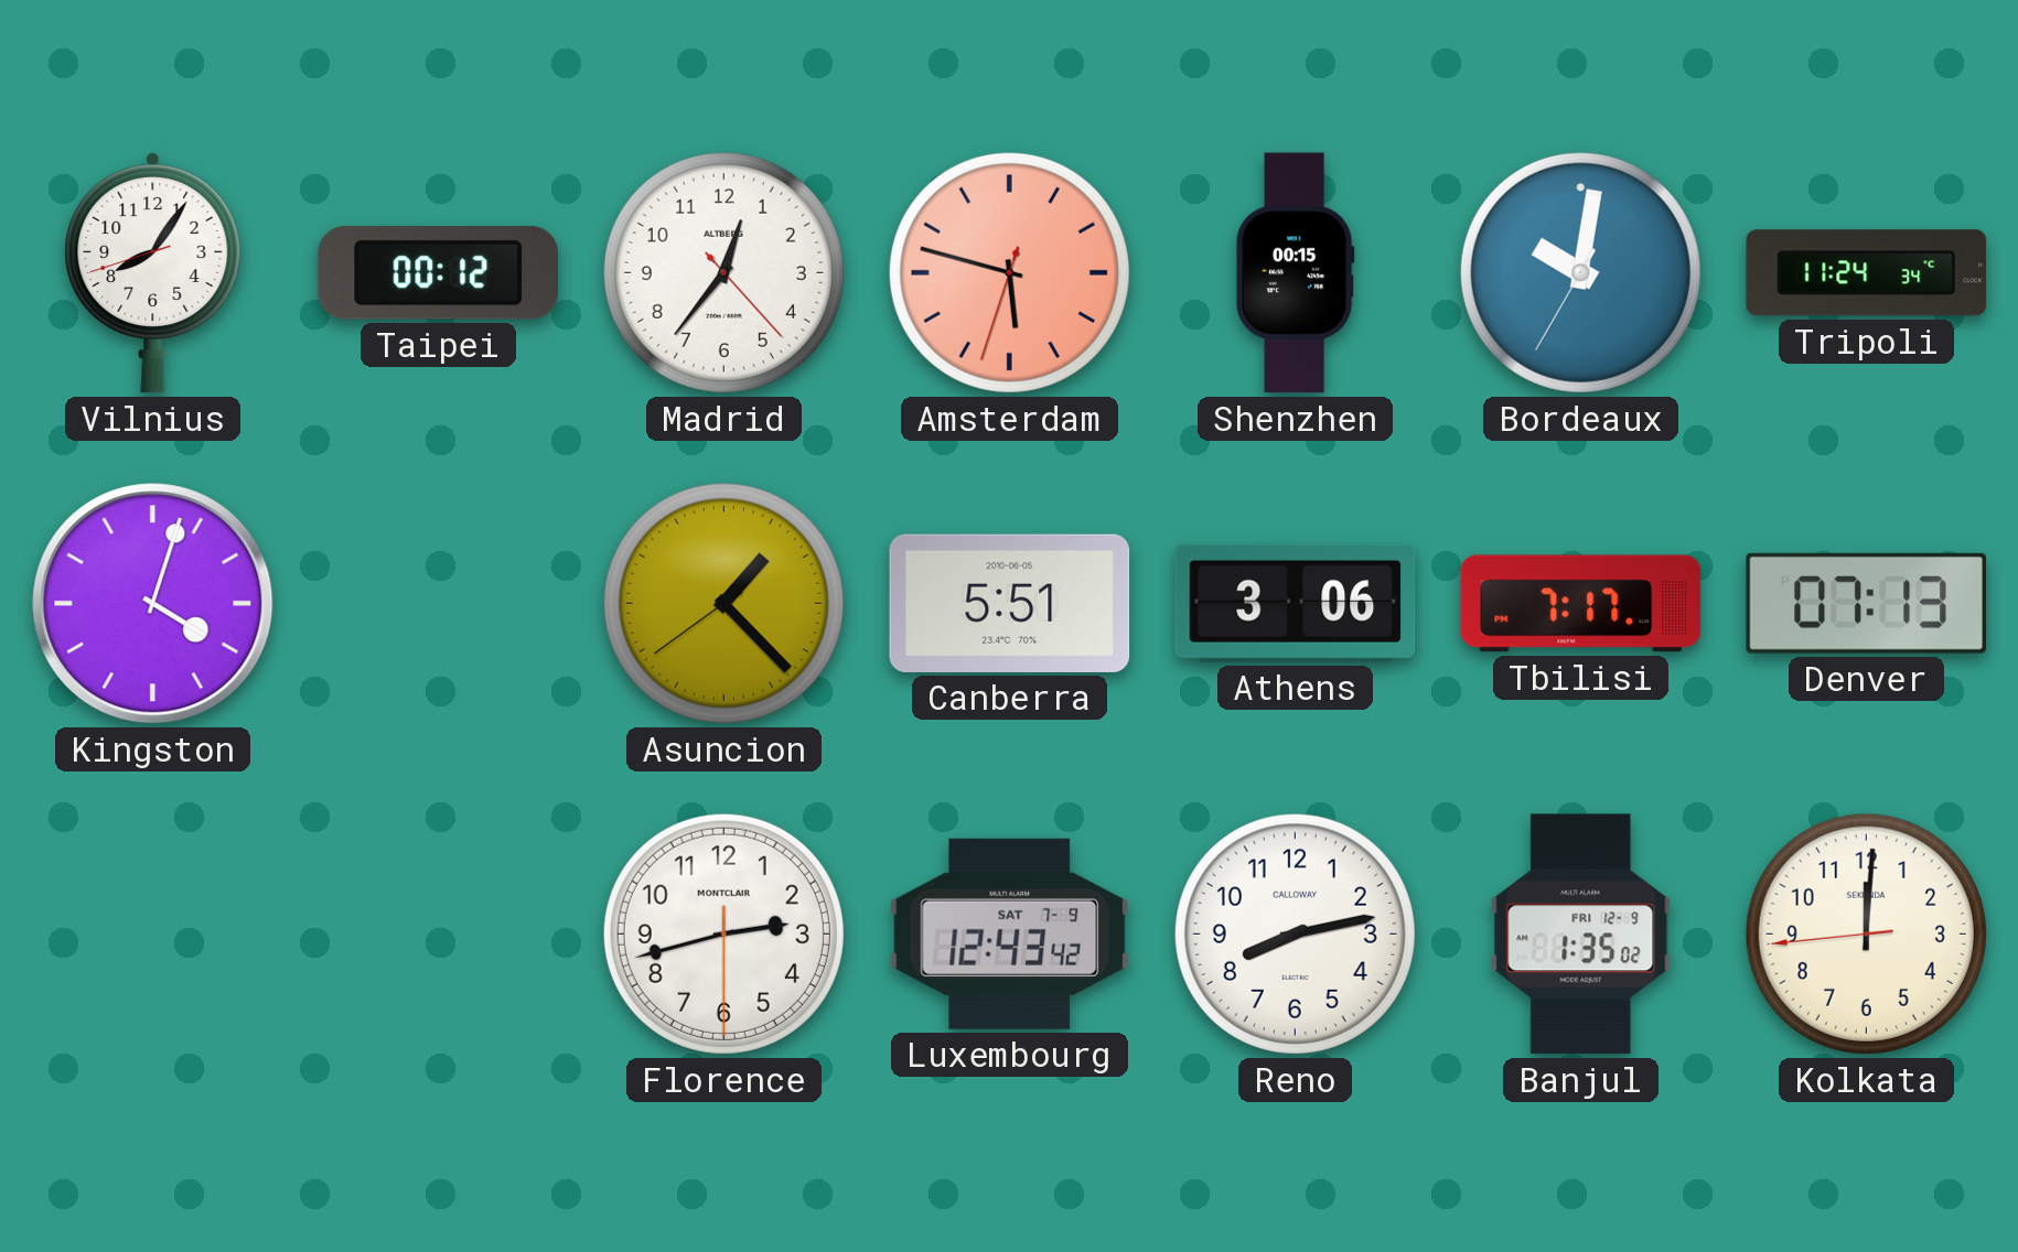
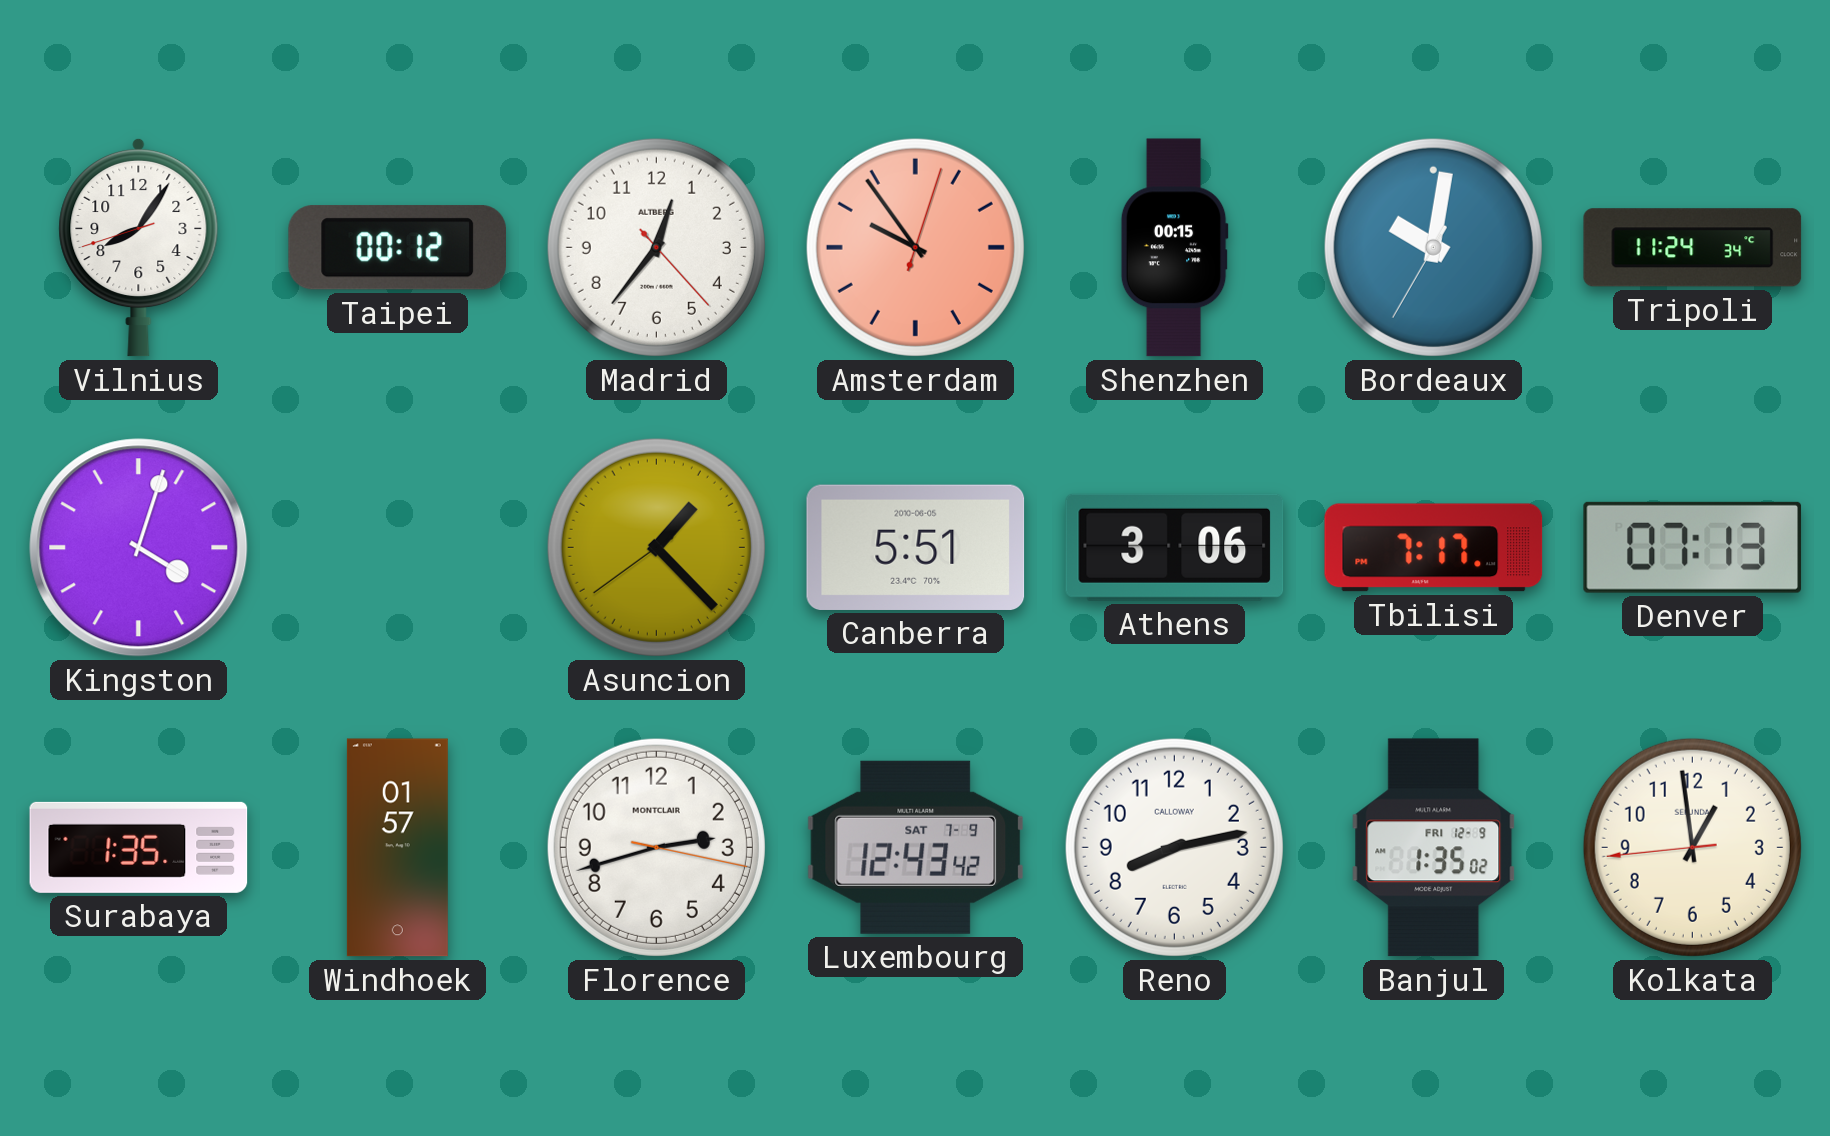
Amsterdam: 5:47 -> 9:54
Surabaya: none -> 1:35
Windhoek: none -> 01:57
Florence: 2:42:30 -> 2:42:17
Kolkata: 12:00 -> 12:58
